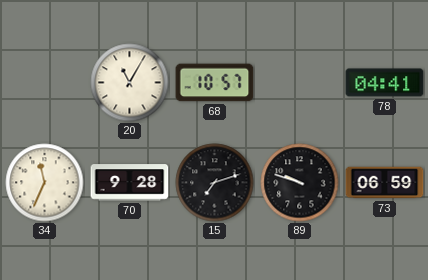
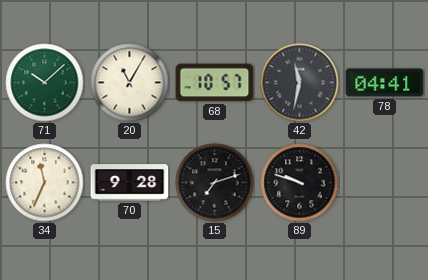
71: none -> 10:08
42: none -> 11:32
73: 06:59 -> none
